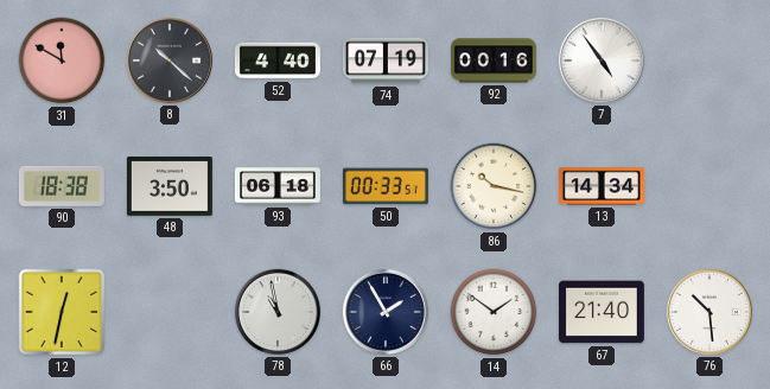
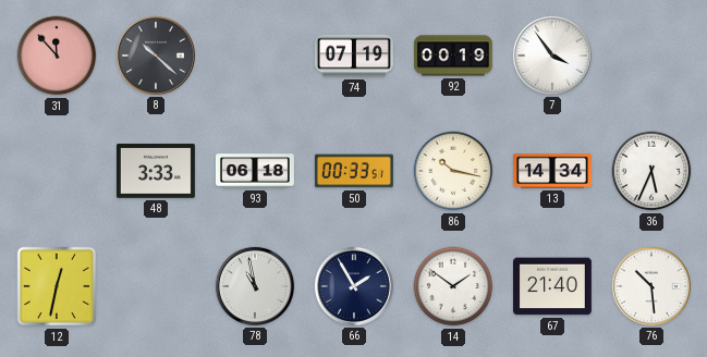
31: 11:50 -> 11:53
52: 4:40 -> none
92: 00:16 -> 00:19
7: 4:54 -> 3:54
90: 18:38 -> none
48: 3:50 -> 3:33
36: none -> 5:34
